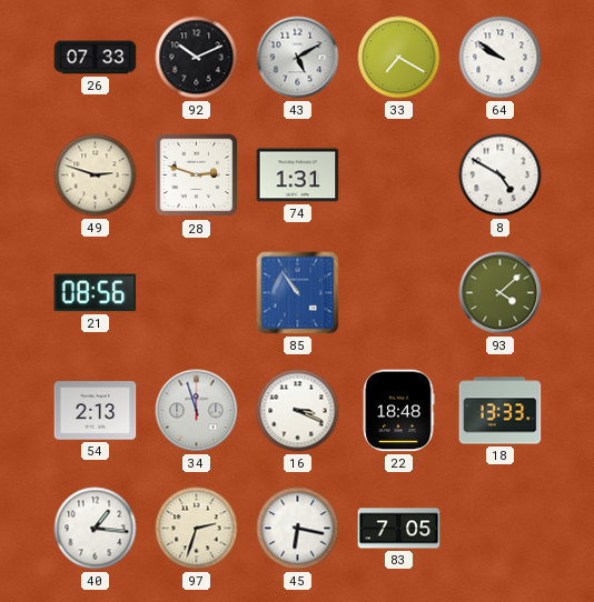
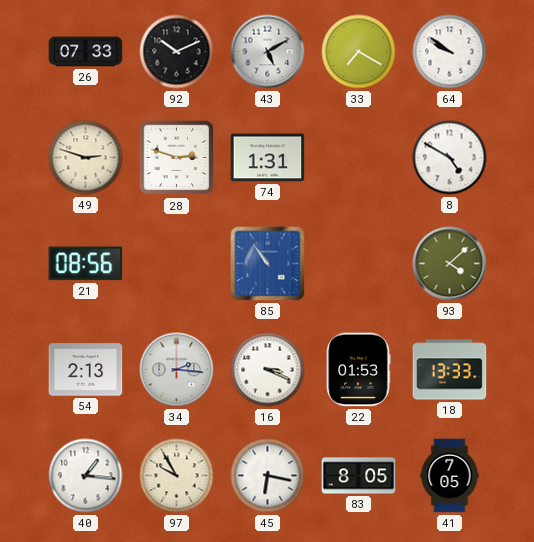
34: 11:57 -> 2:16
22: 18:48 -> 01:53
97: 2:33 -> 9:55
83: 7:05 -> 8:05
41: none -> 7:05
